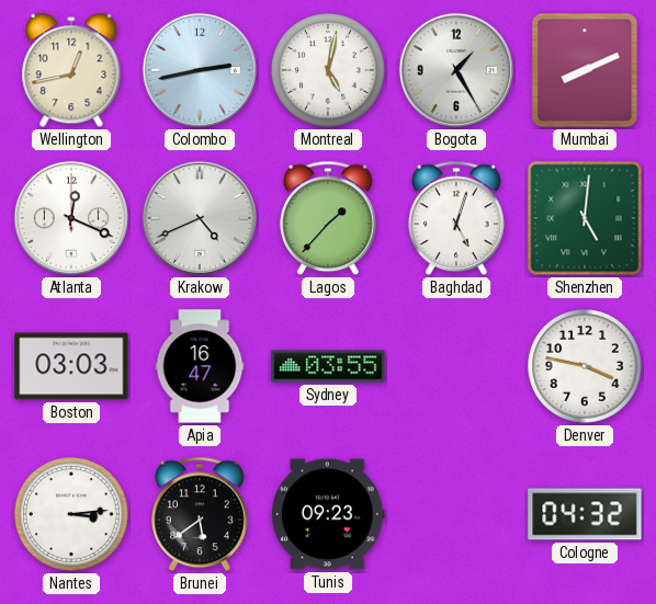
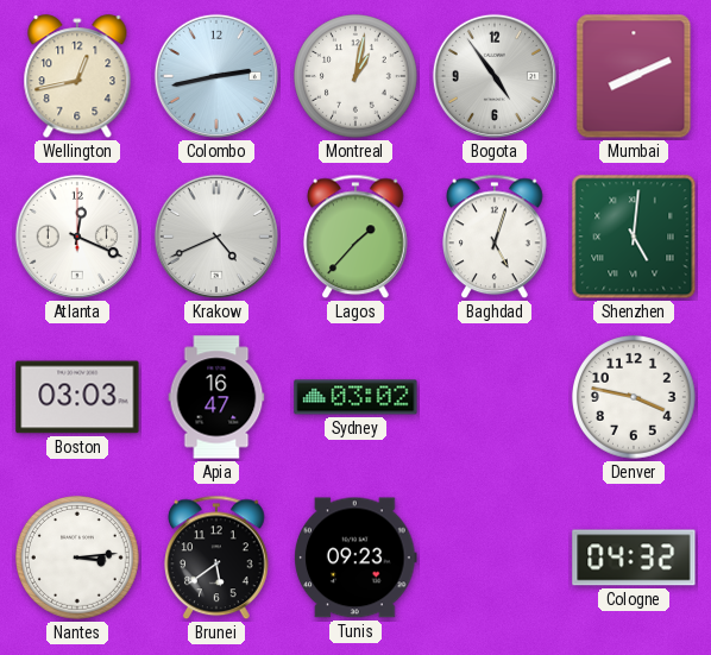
Montreal: 5:02 -> 1:02
Bogota: 1:25 -> 4:54
Sydney: 03:55 -> 03:02
